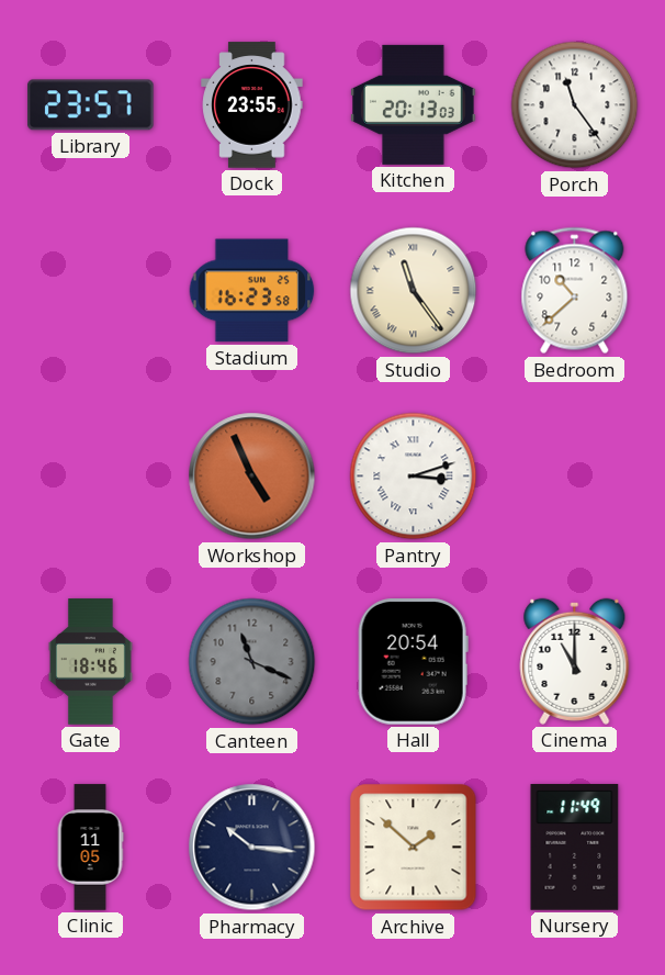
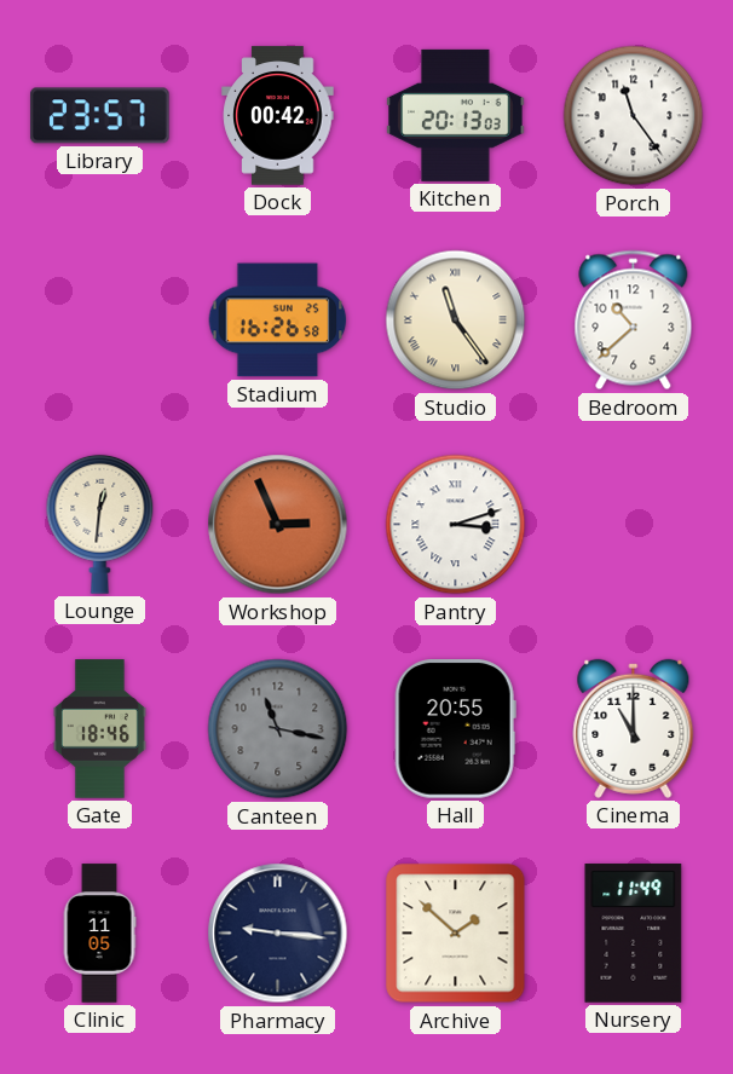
Dock: 23:55 -> 00:42
Stadium: 16:23 -> 16:26
Lounge: none -> 12:31
Workshop: 4:56 -> 2:56
Canteen: 11:19 -> 11:17
Hall: 20:54 -> 20:55
Pharmacy: 10:16 -> 9:16
